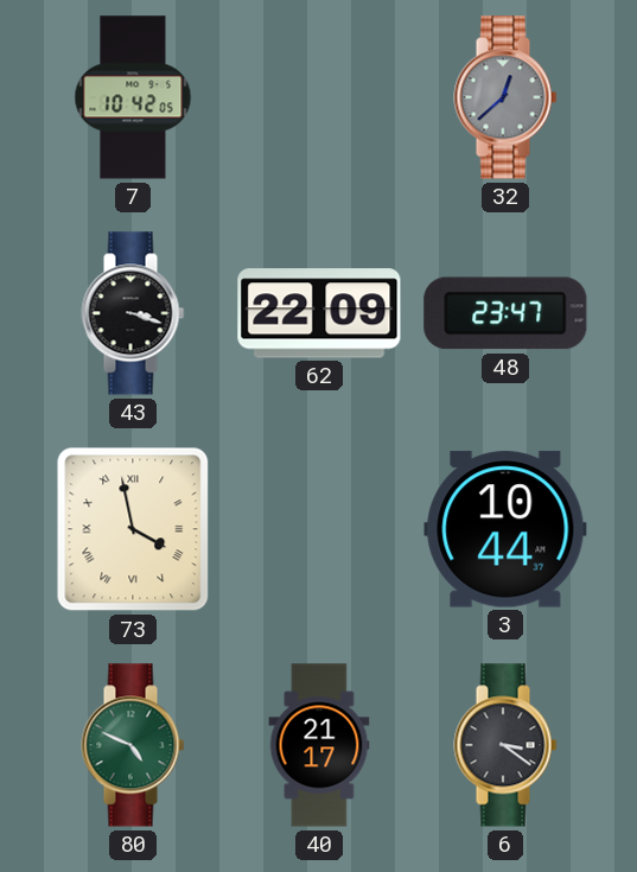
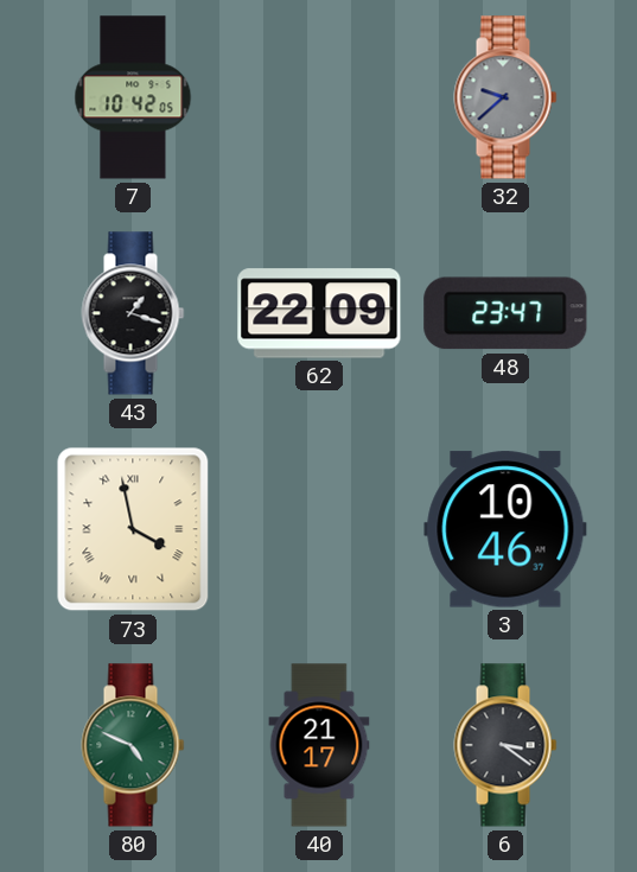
32: 12:38 -> 9:38
43: 3:18 -> 1:18
3: 10:44 -> 10:46
